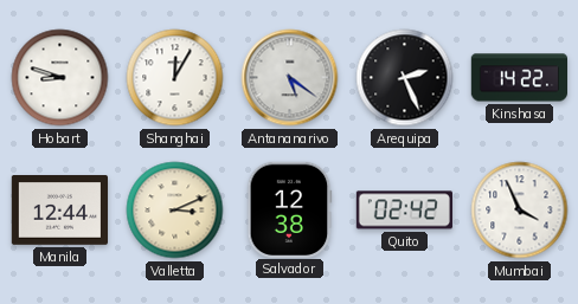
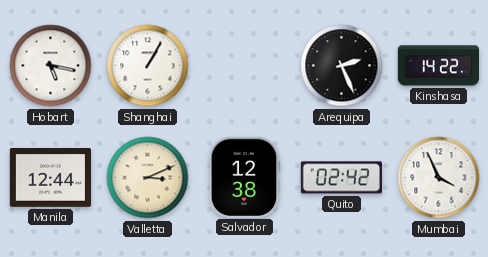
Hobart: 8:48 -> 5:17
Shanghai: 12:05 -> 1:05
Antananarivo: 5:21 -> none
